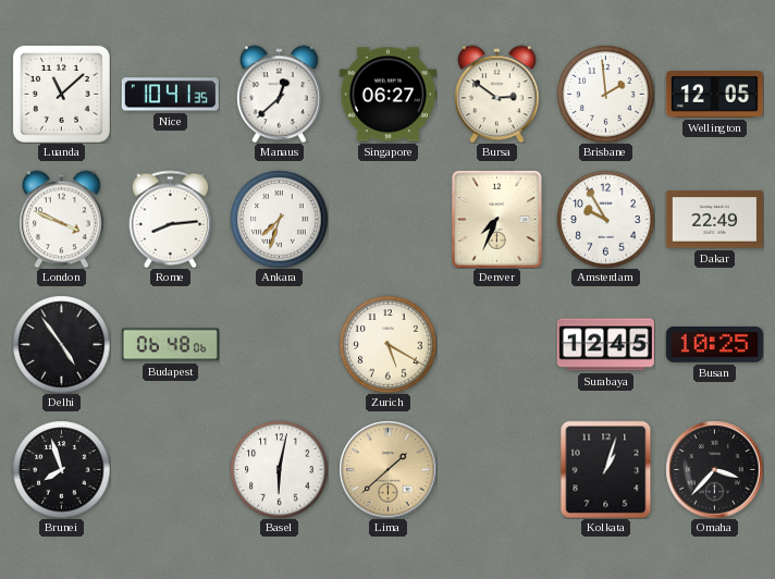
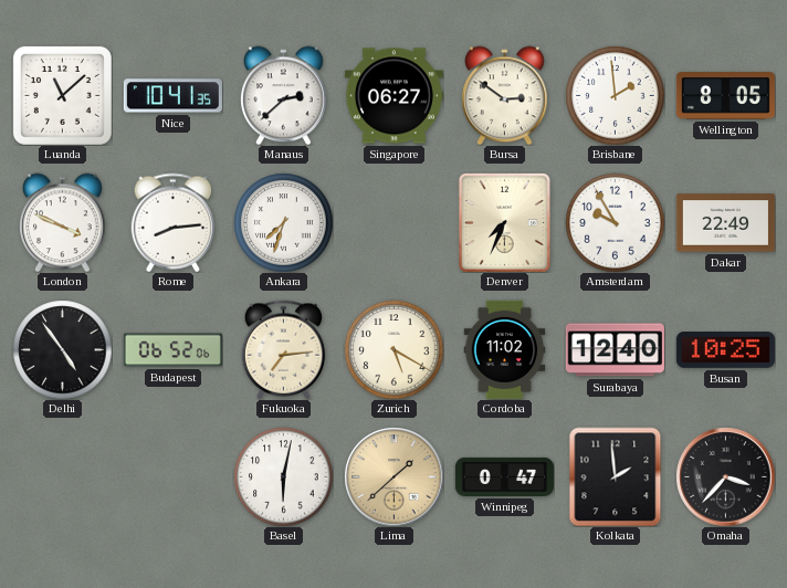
Manaus: 12:38 -> 2:38
Wellington: 12:05 -> 8:05
Budapest: 06:48 -> 06:52
Fukuoka: none -> 7:14
Cordoba: none -> 11:02
Surabaya: 12:45 -> 12:40
Brunei: 7:57 -> none
Winnipeg: none -> 0:47
Kolkata: 1:03 -> 1:59
